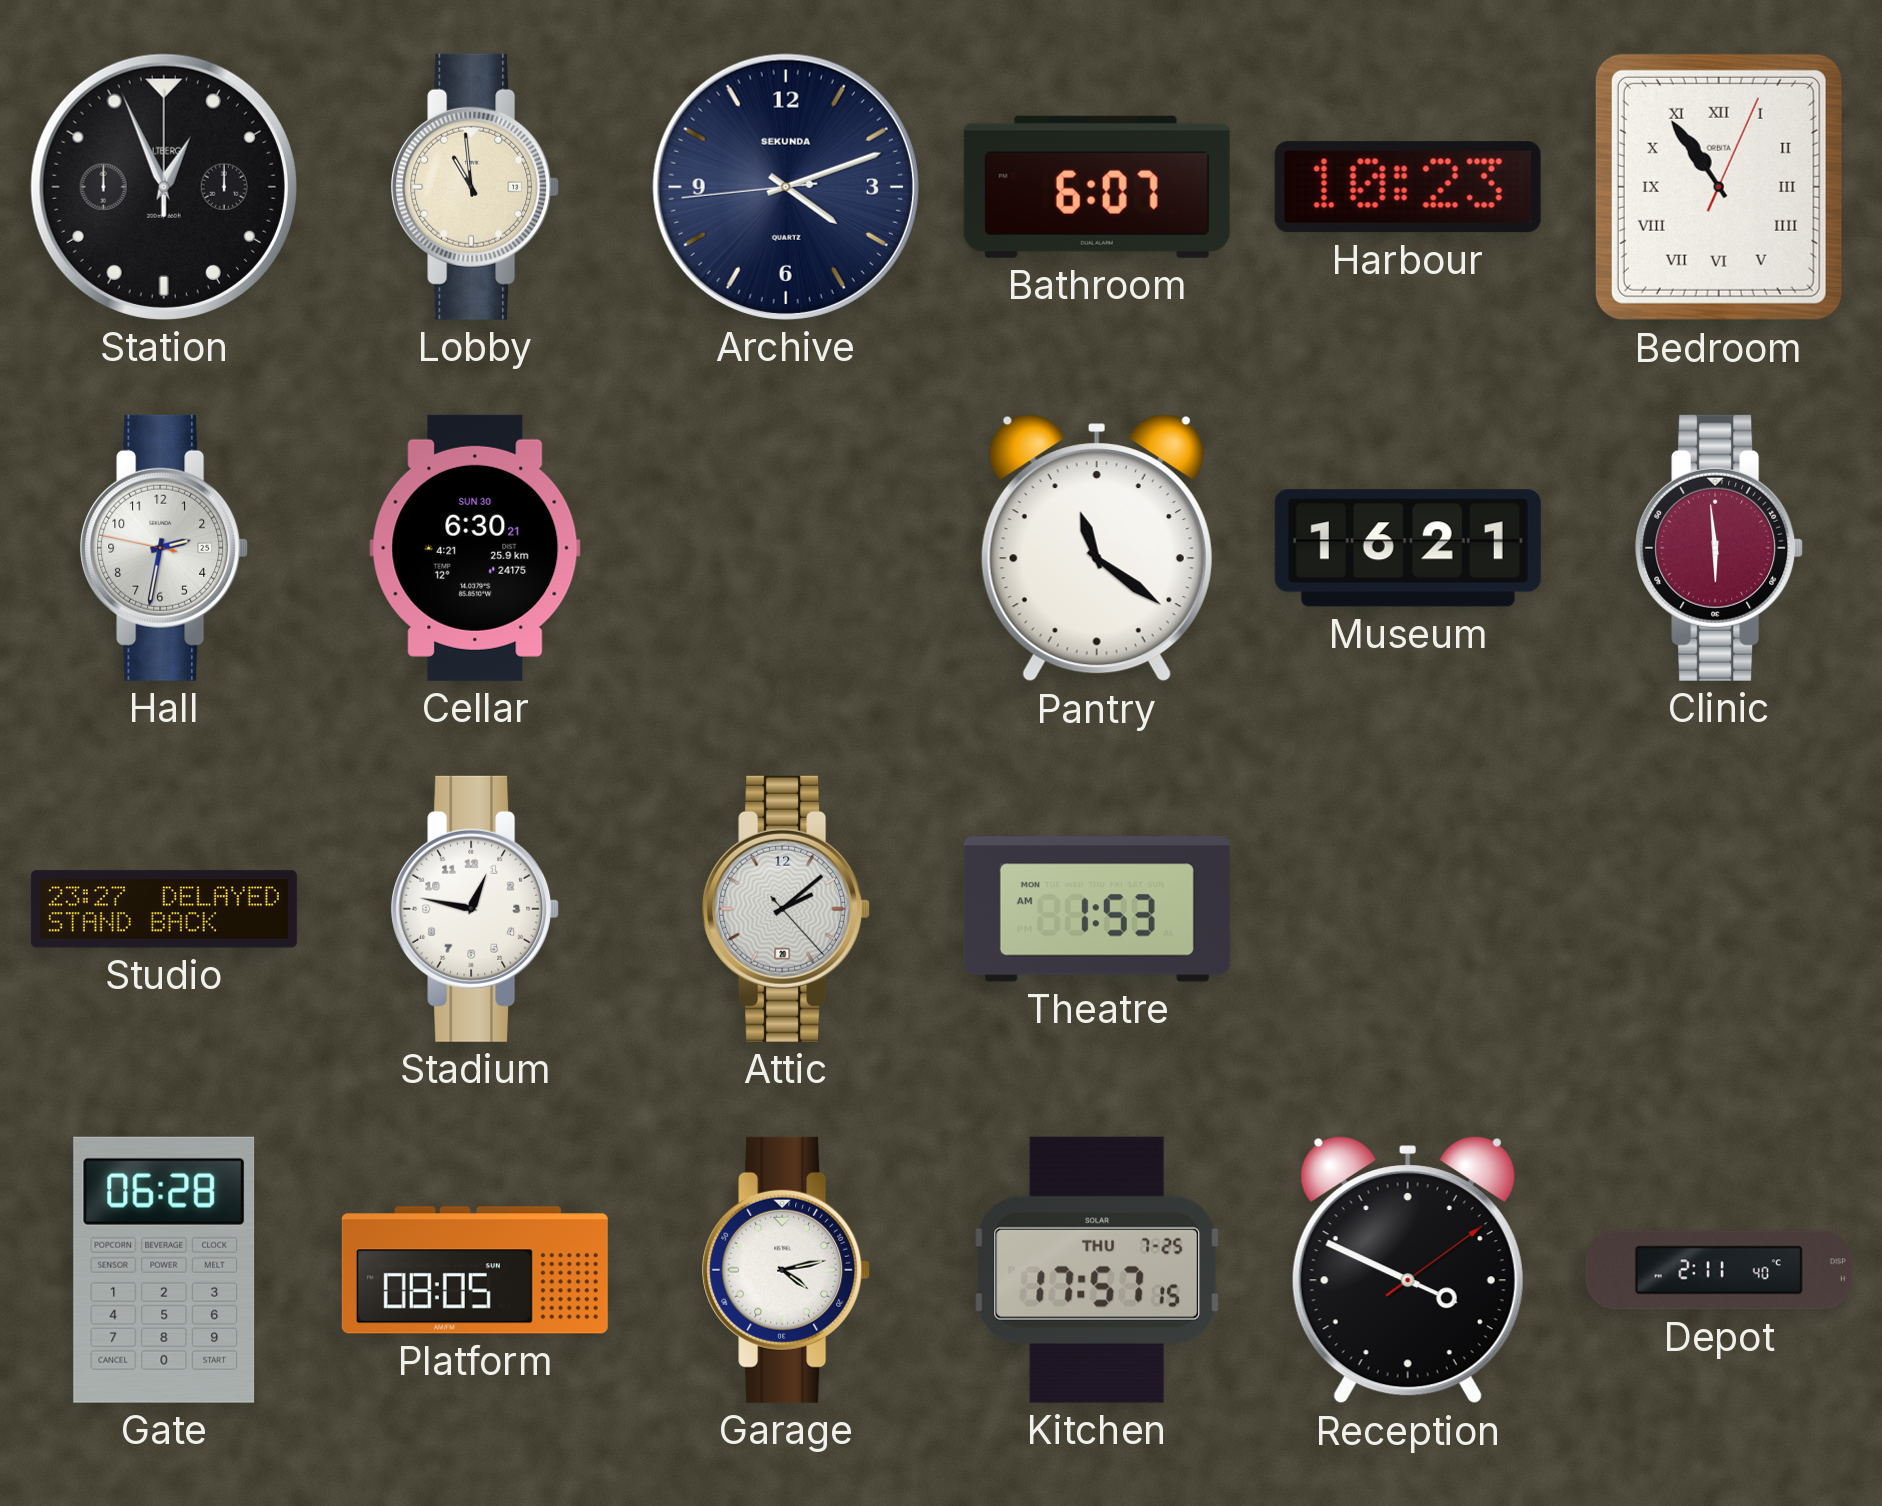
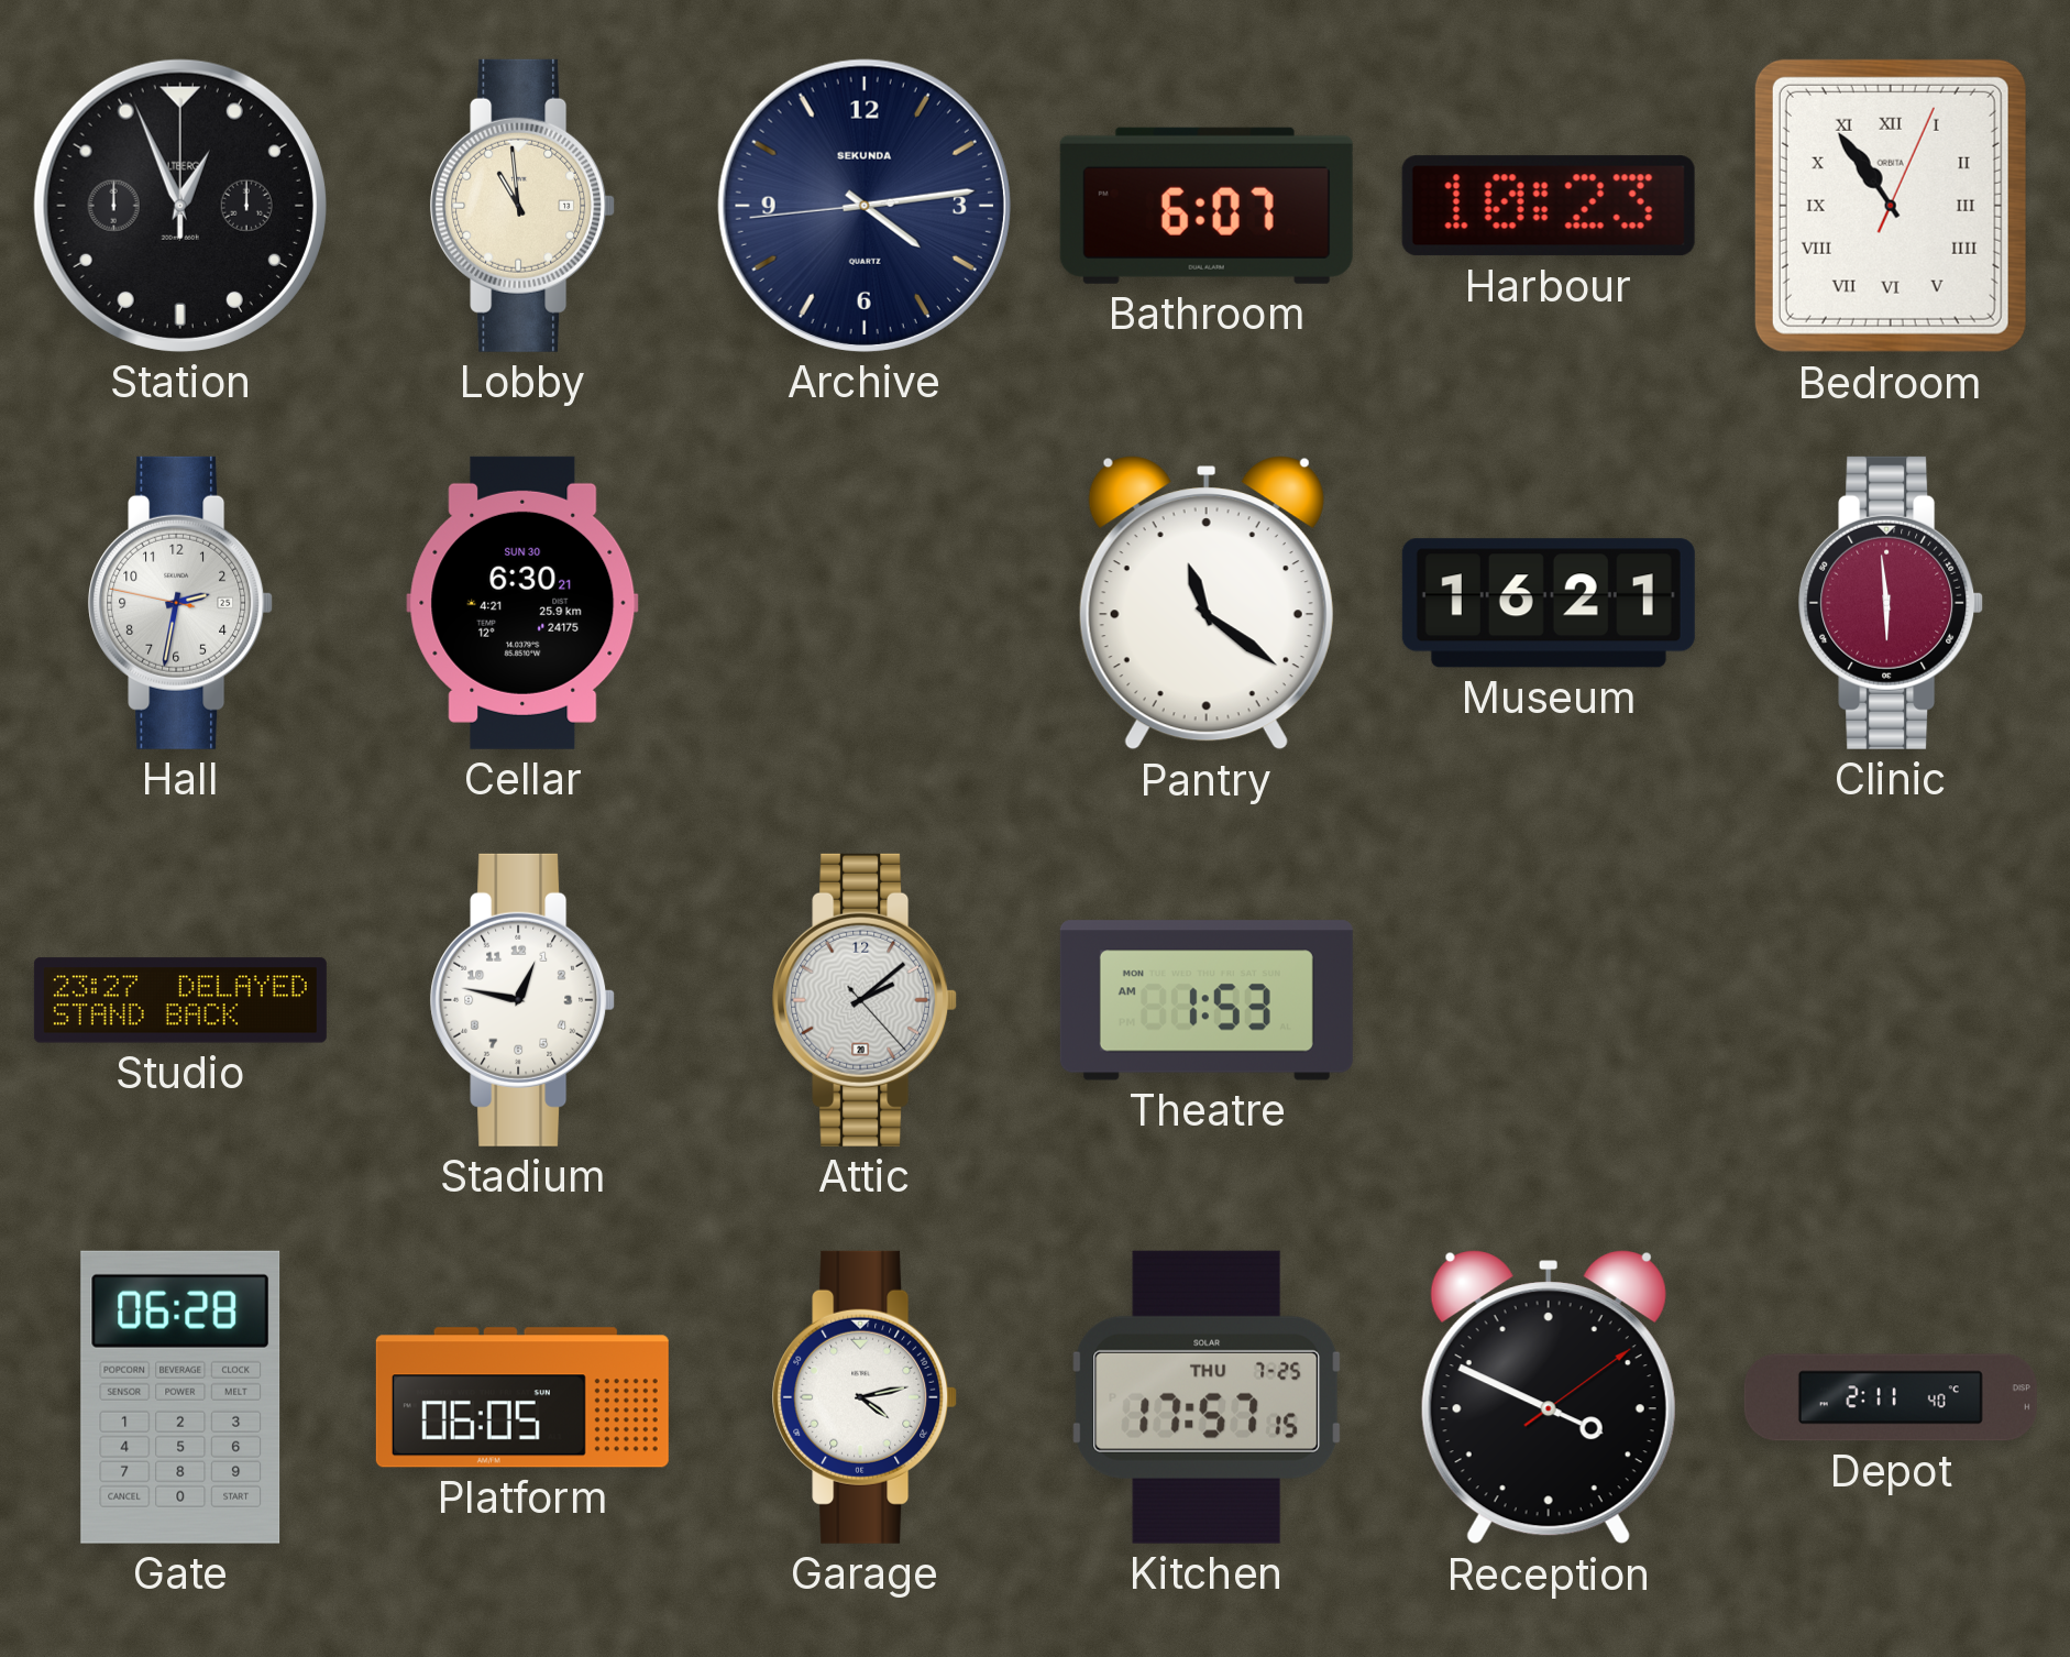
Archive: 4:11 -> 4:13
Platform: 08:05 -> 06:05
